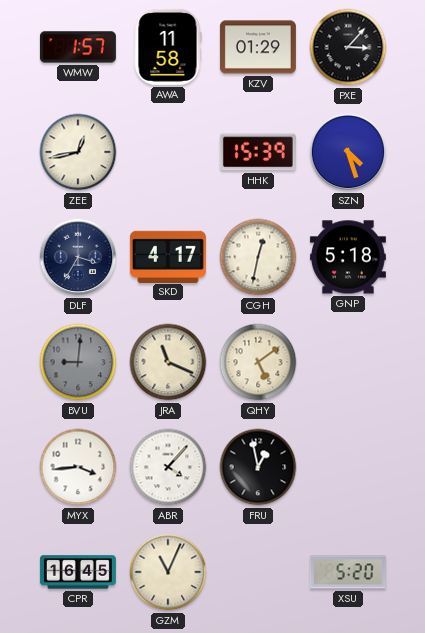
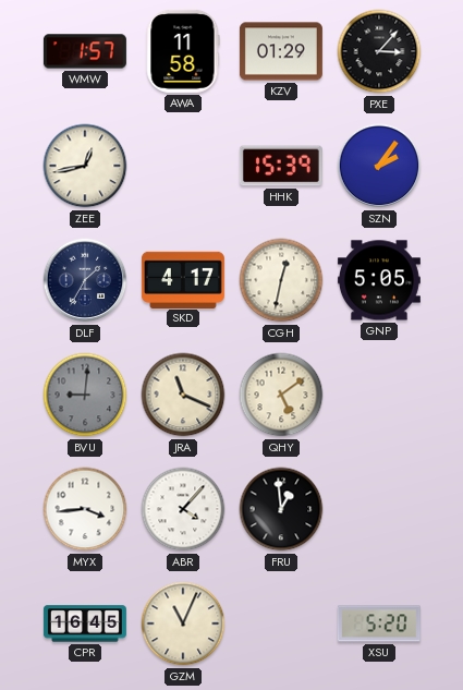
SZN: 4:27 -> 2:06
DLF: 3:35 -> 1:35
GNP: 5:18 -> 5:05
FRU: 12:58 -> 12:59
